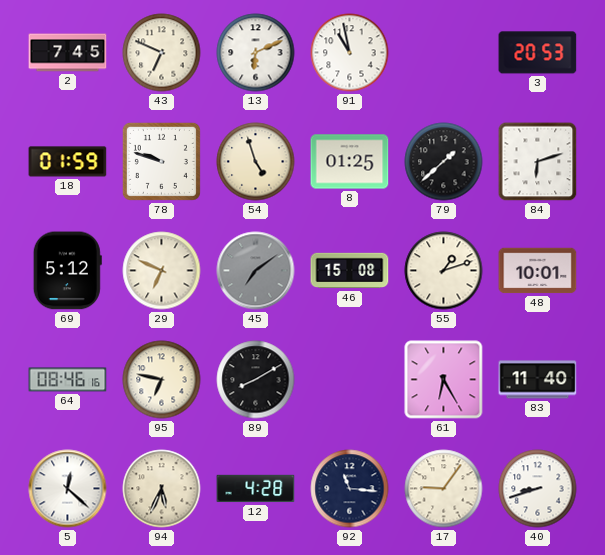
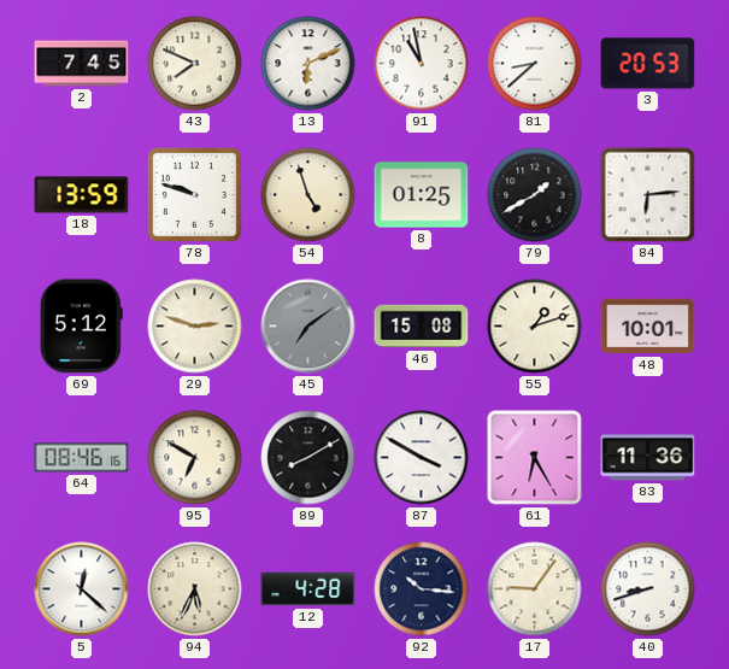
43: 6:49 -> 7:49
81: none -> 8:38
18: 01:59 -> 13:59
79: 1:38 -> 1:40
84: 6:12 -> 6:14
29: 6:49 -> 2:48
95: 6:47 -> 6:50
87: none -> 3:50
83: 11:40 -> 11:36
92: 11:16 -> 10:16
